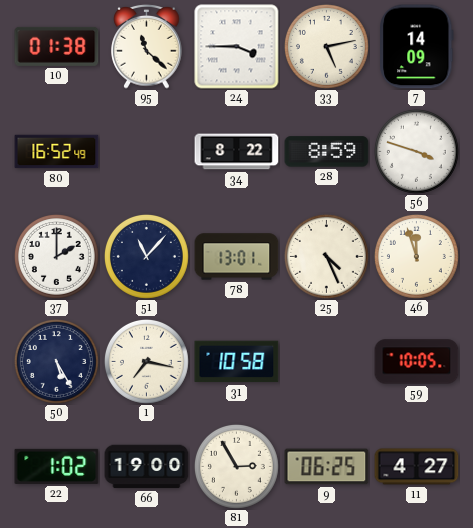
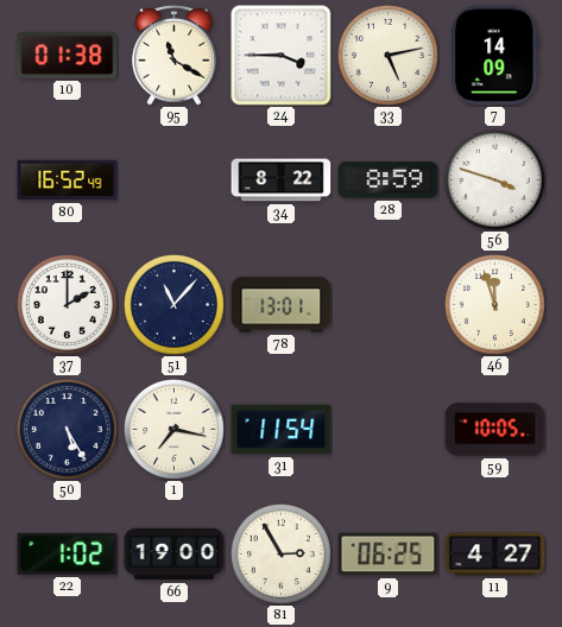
95: 11:22 -> 11:20
25: 4:26 -> none
31: 10:58 -> 11:54
